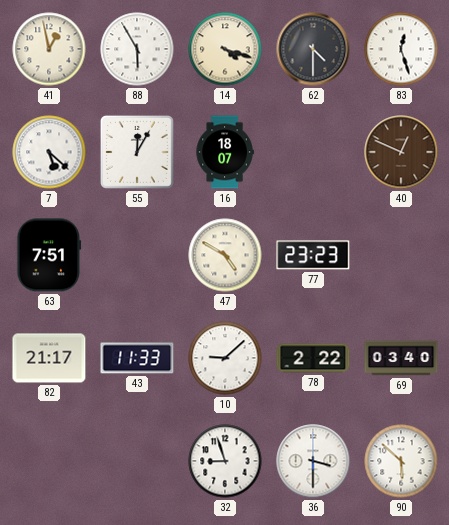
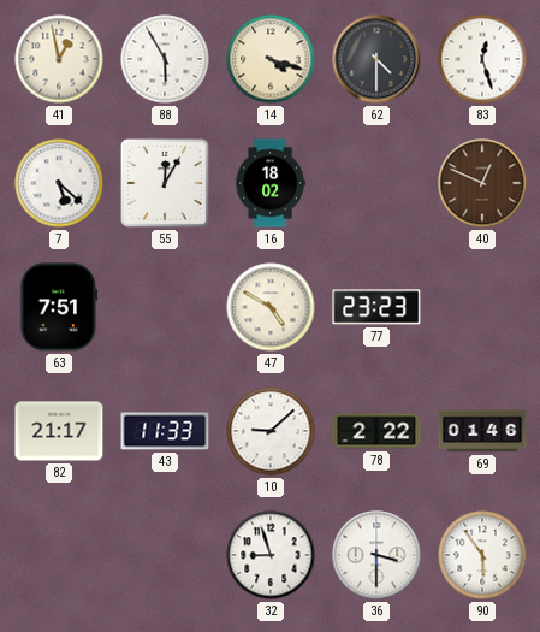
16: 18:07 -> 18:02
69: 03:40 -> 01:46
90: 5:52 -> 5:54
